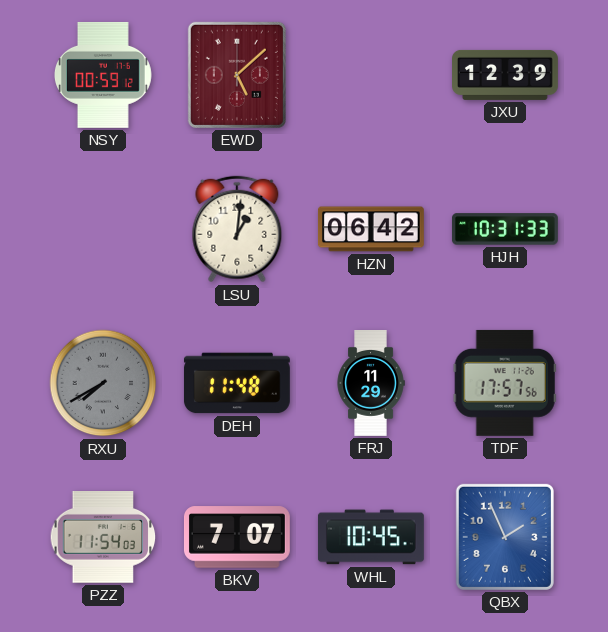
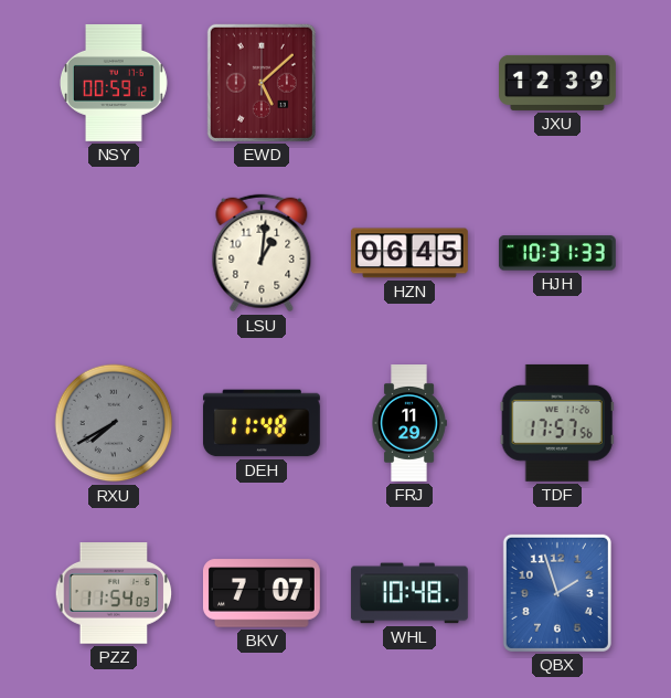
HZN: 06:42 -> 06:45
WHL: 10:45 -> 10:48
QBX: 1:56 -> 1:57
